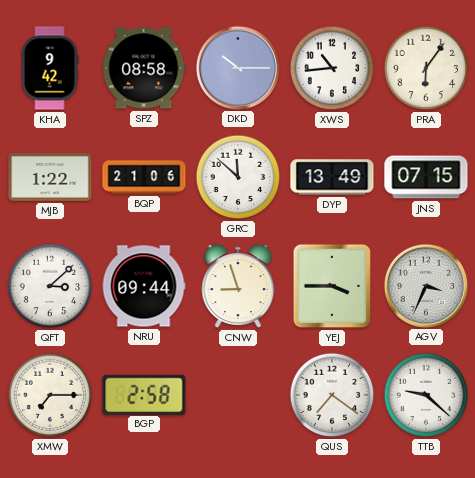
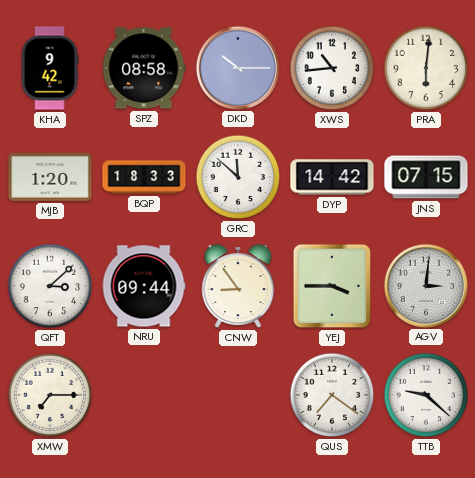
PRA: 6:06 -> 6:01
MJB: 1:22 -> 1:20
BQP: 21:06 -> 18:33
DYP: 13:49 -> 14:42
CNW: 8:57 -> 8:54
AGV: 3:34 -> 3:01
BGP: 2:58 -> none
